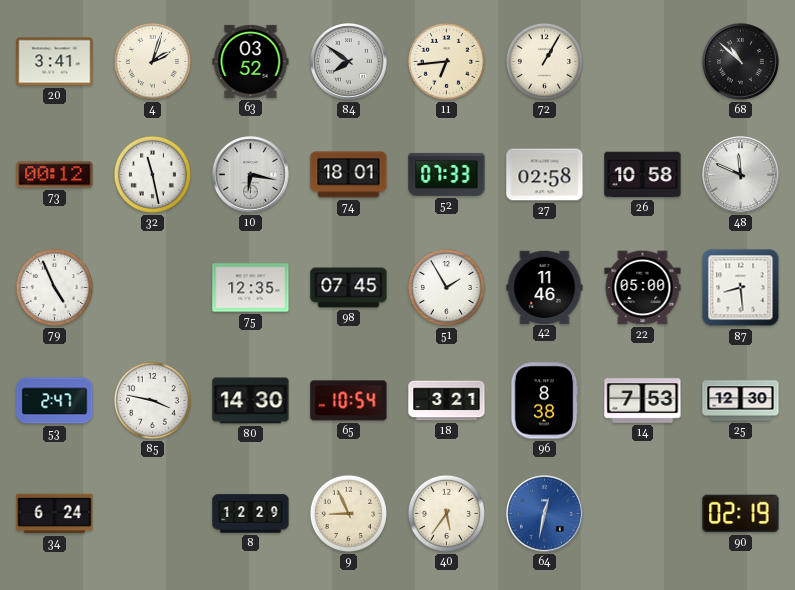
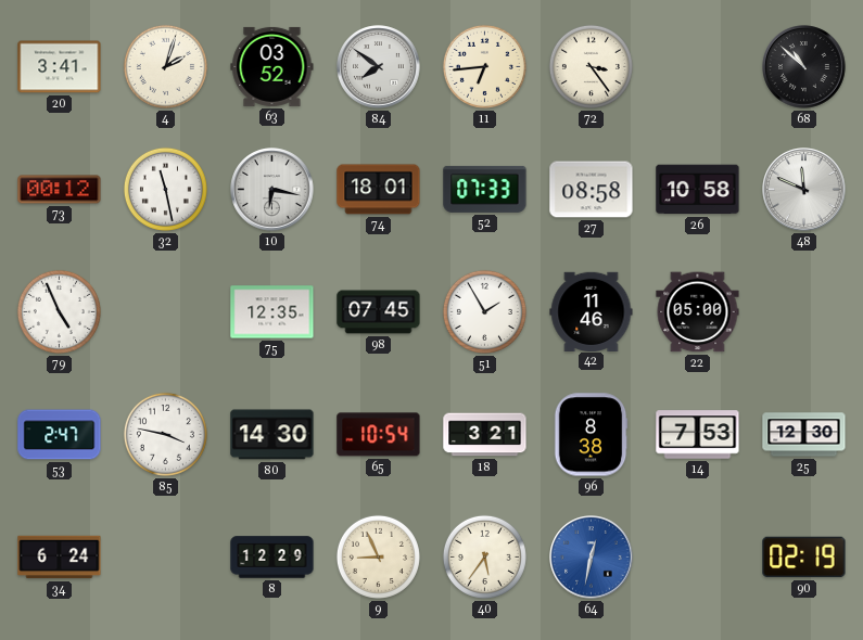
72: 1:05 -> 3:24
27: 02:58 -> 08:58
87: 8:29 -> none
